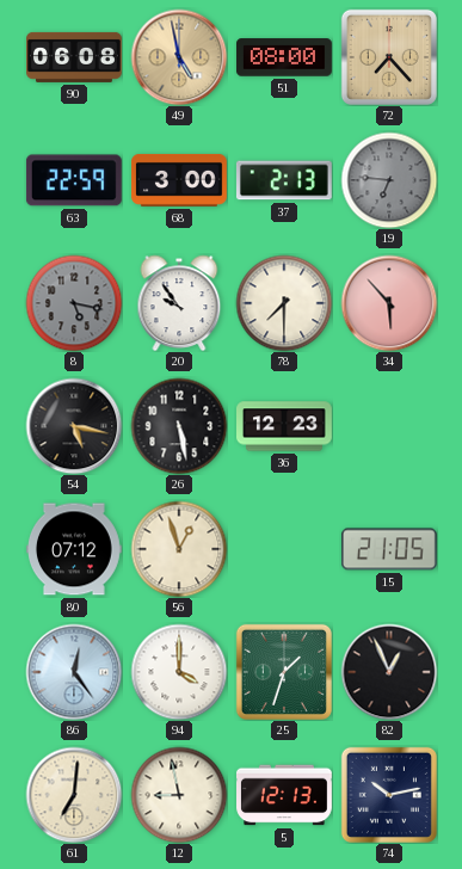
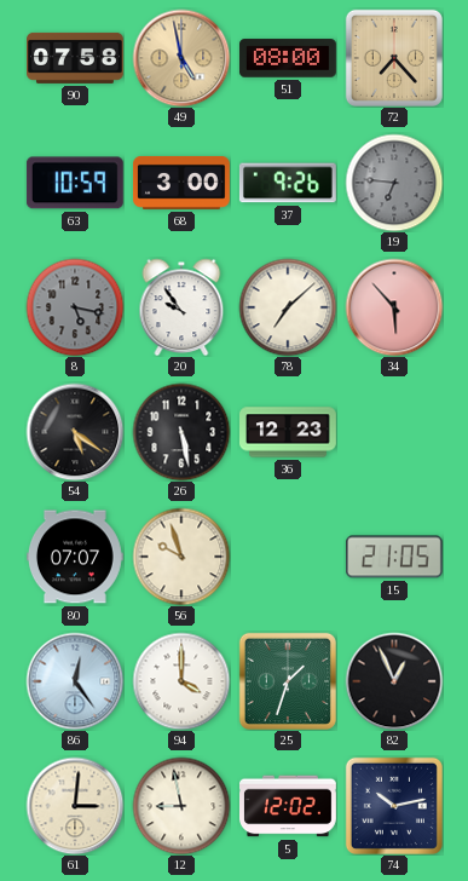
90: 06:08 -> 07:58
63: 22:59 -> 10:59
37: 2:13 -> 9:26
78: 7:30 -> 7:08
54: 5:17 -> 5:21
80: 07:12 -> 07:07
56: 12:57 -> 9:57
61: 7:01 -> 3:01
5: 12:13 -> 12:02
